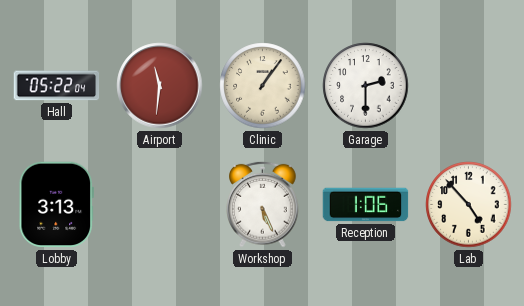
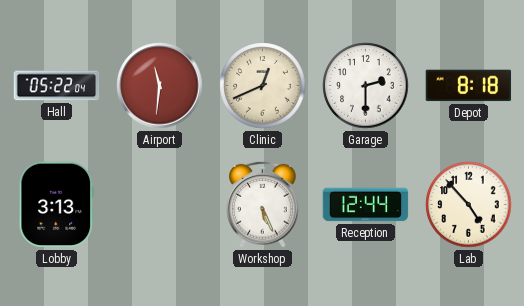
Clinic: 1:06 -> 12:41
Depot: none -> 8:18
Reception: 1:06 -> 12:44
